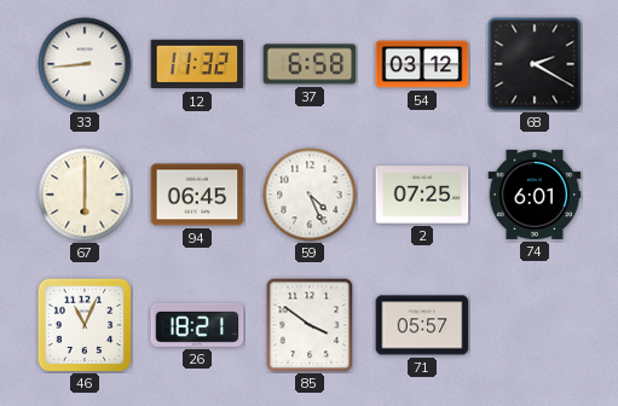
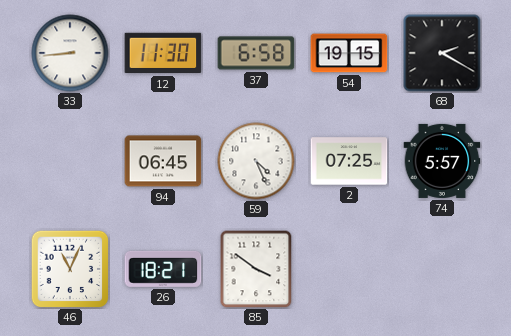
12: 11:32 -> 11:30
54: 03:12 -> 19:15
67: 6:00 -> none
74: 6:01 -> 5:57
71: 05:57 -> none
